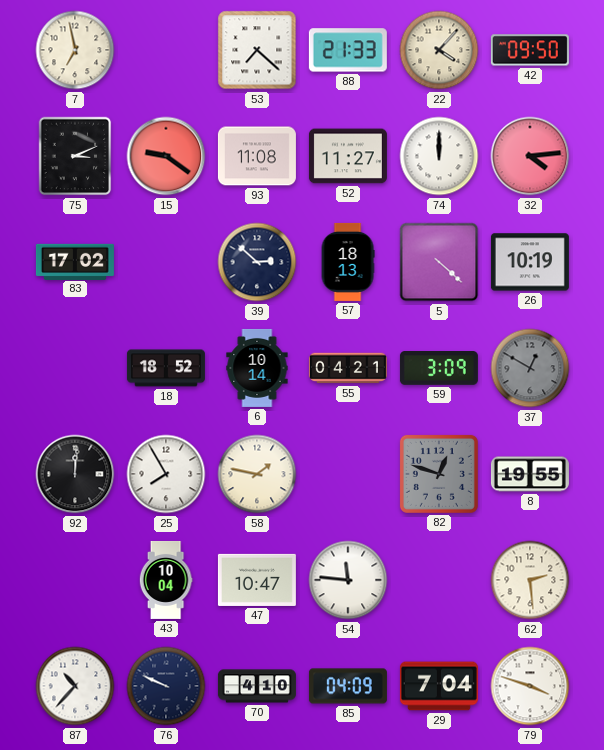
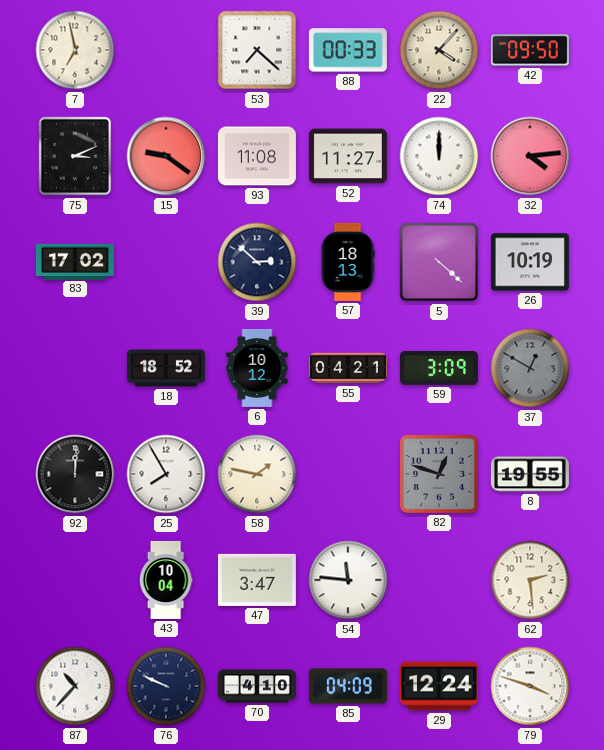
88: 21:33 -> 00:33
6: 10:14 -> 10:12
47: 10:47 -> 3:47
29: 7:04 -> 12:24
